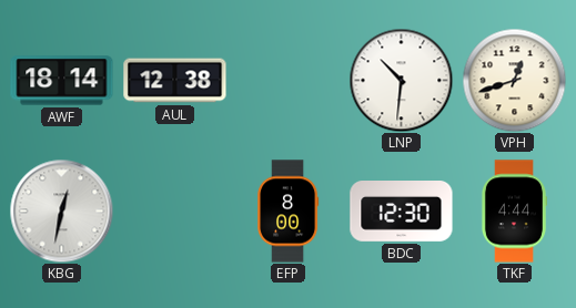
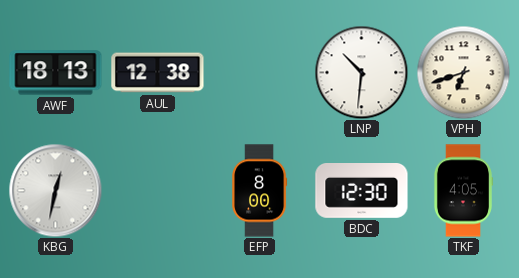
AWF: 18:14 -> 18:13
VPH: 12:42 -> 6:42
TKF: 4:44 -> 4:05
